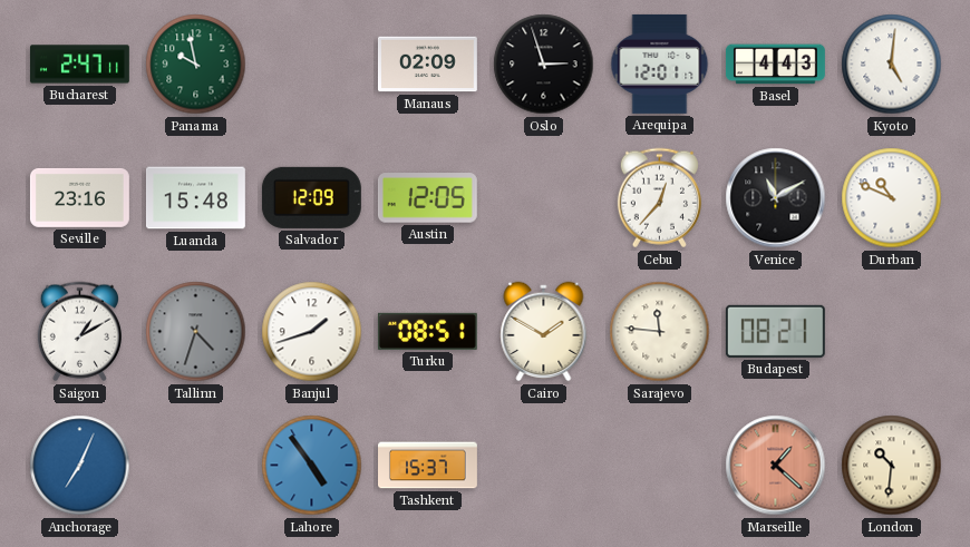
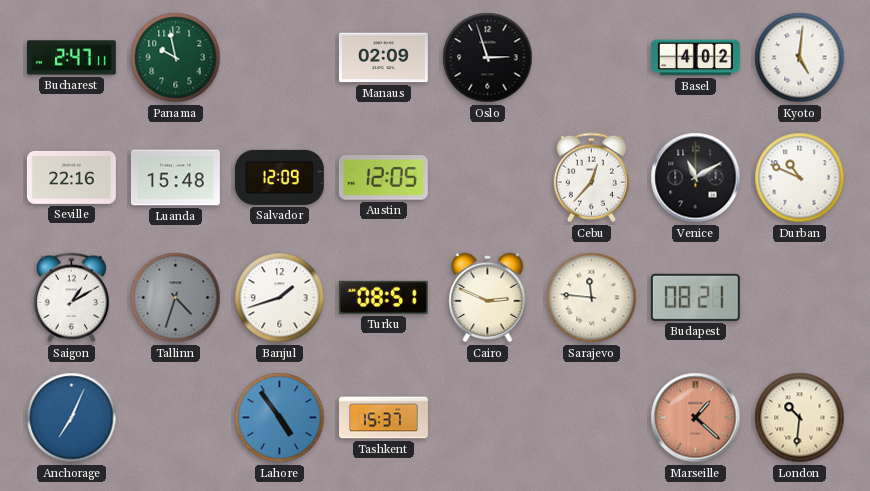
Arequipa: 12:01 -> none
Basel: 4:43 -> 4:02
Seville: 23:16 -> 22:16
Cairo: 1:50 -> 2:49
